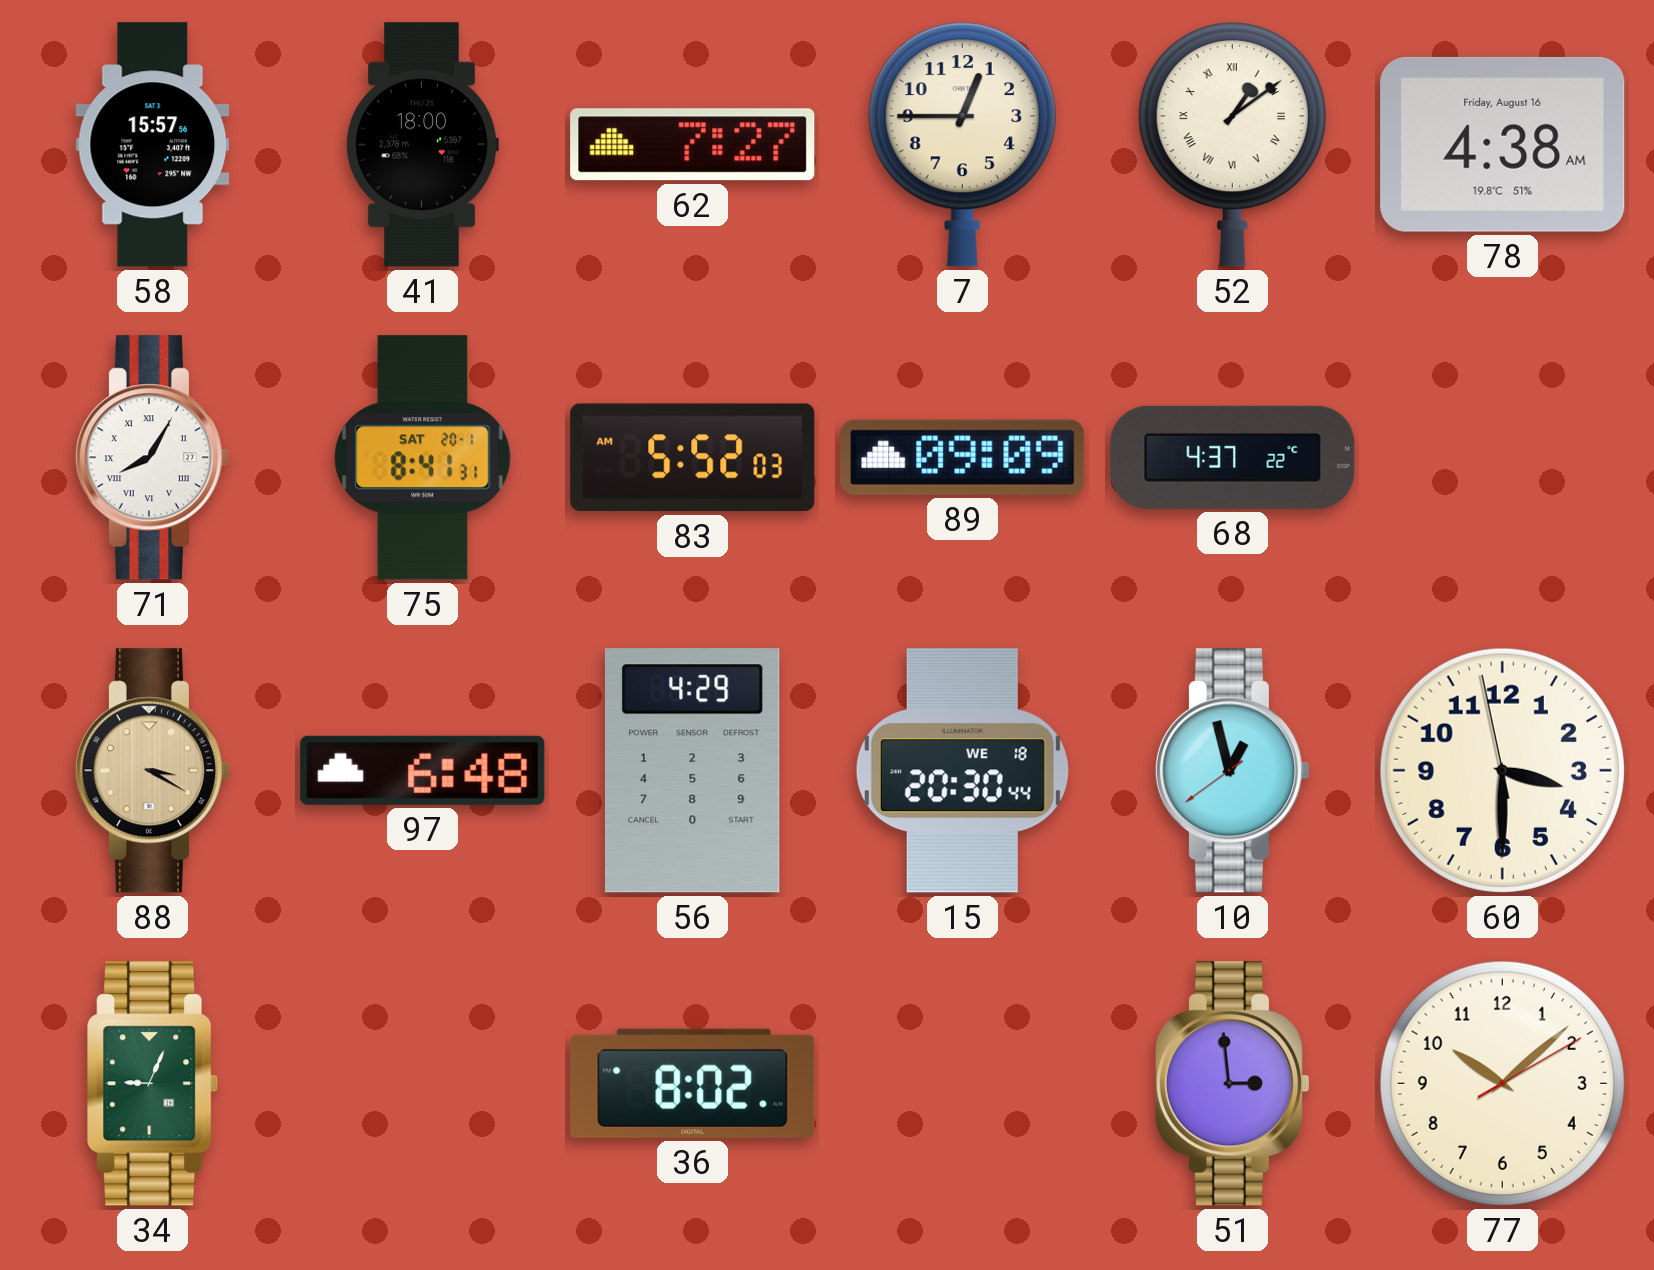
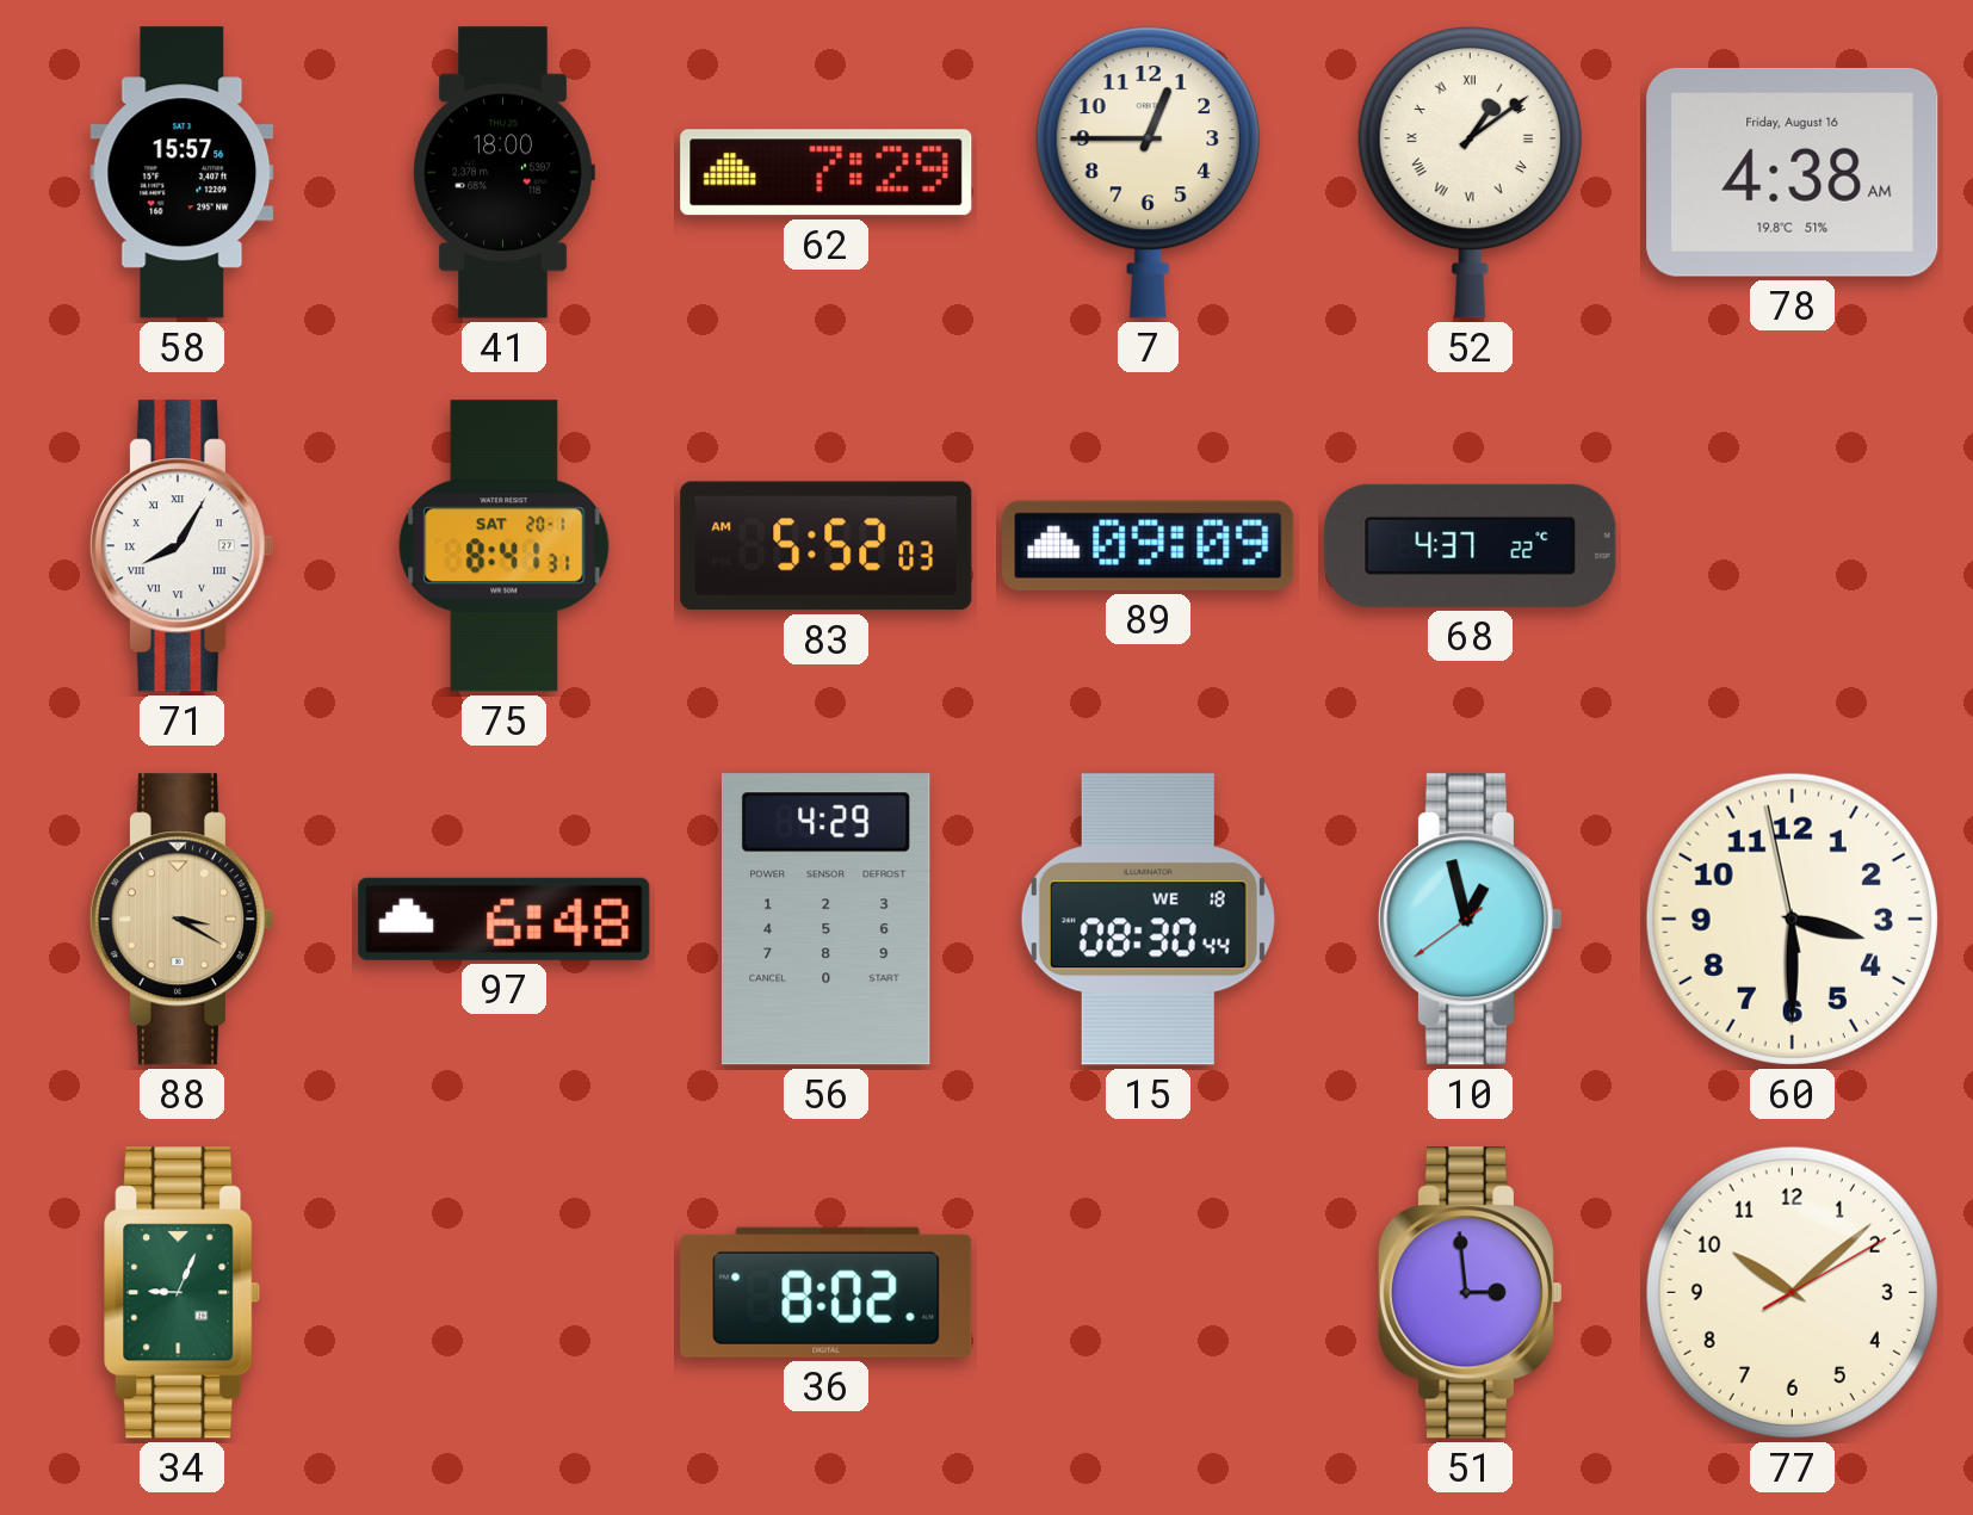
62: 7:27 -> 7:29
15: 20:30 -> 08:30
